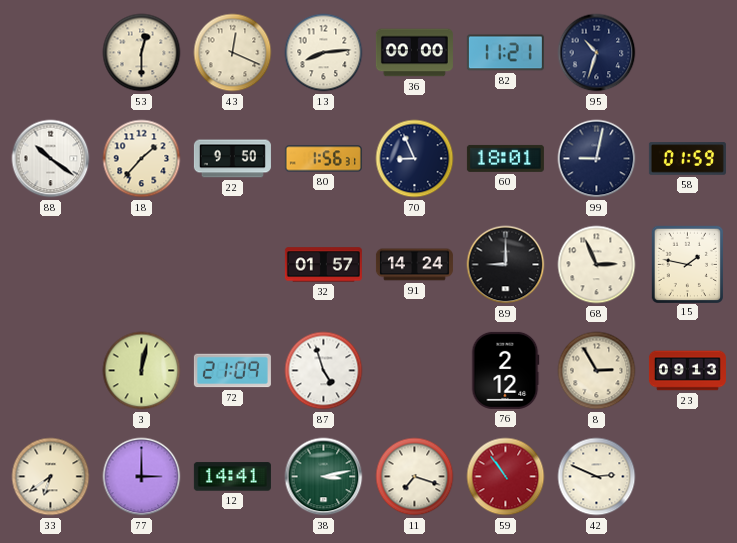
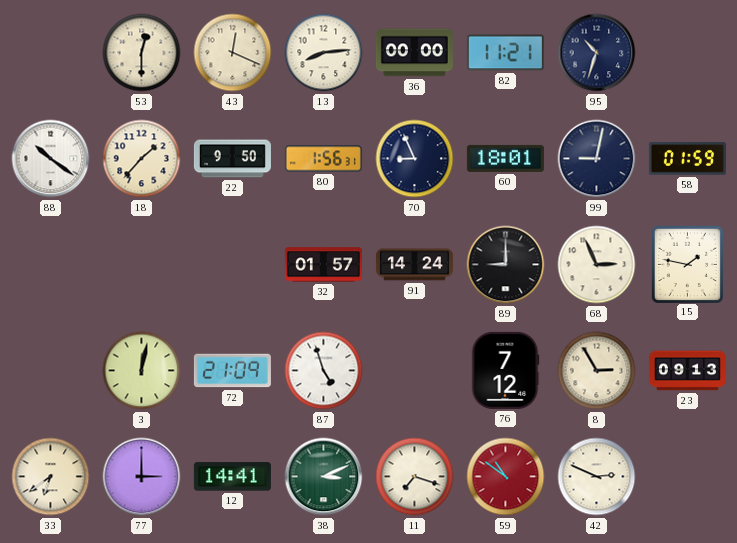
76: 2:12 -> 7:12
38: 3:13 -> 3:11
59: 10:54 -> 10:51
